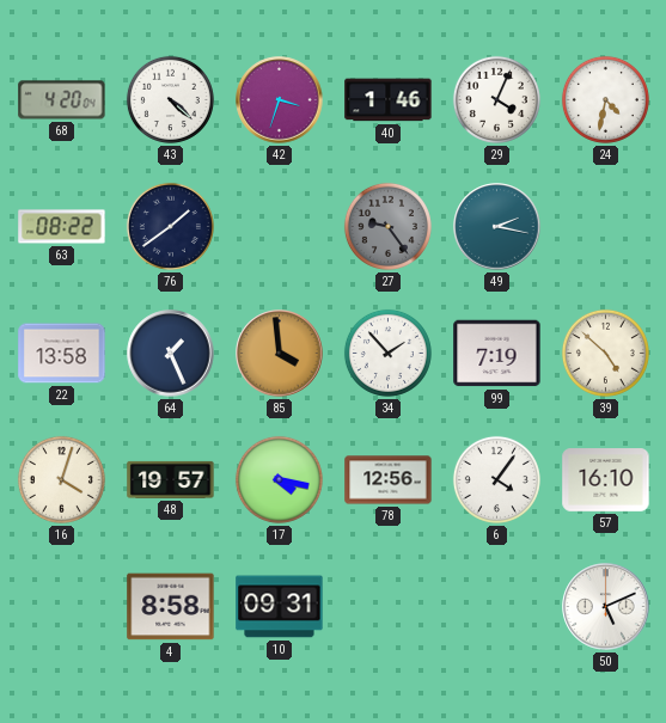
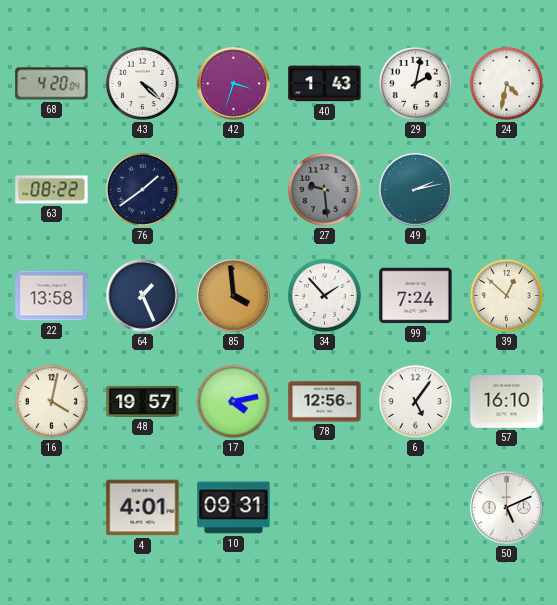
40: 1:46 -> 1:43
29: 4:04 -> 2:02
27: 9:24 -> 9:29
49: 2:17 -> 2:13
99: 7:19 -> 7:24
39: 4:52 -> 12:52
16: 4:03 -> 4:02
17: 4:17 -> 4:13
6: 4:06 -> 5:06
4: 8:58 -> 4:01
